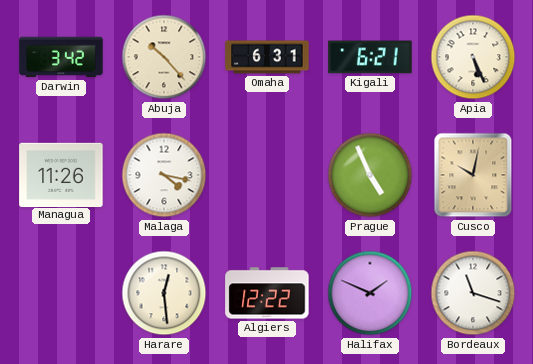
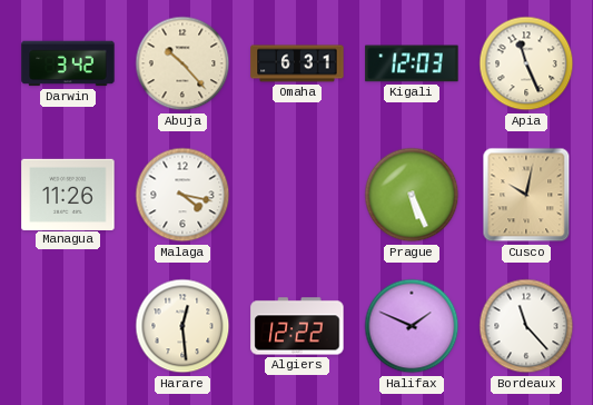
Kigali: 6:21 -> 12:03
Apia: 5:26 -> 11:26
Prague: 4:56 -> 5:26
Bordeaux: 11:18 -> 11:23
